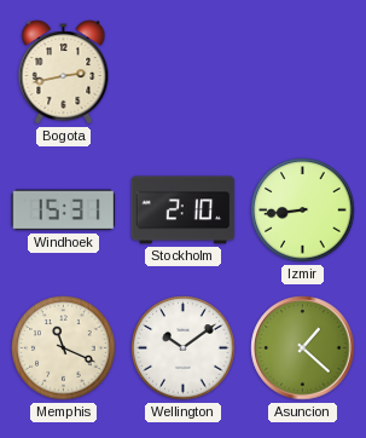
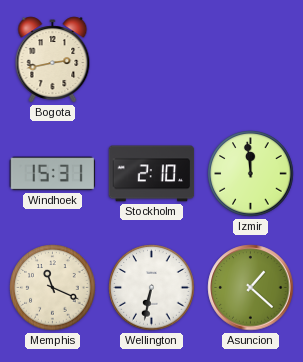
Izmir: 8:44 -> 11:59
Wellington: 10:09 -> 6:32
